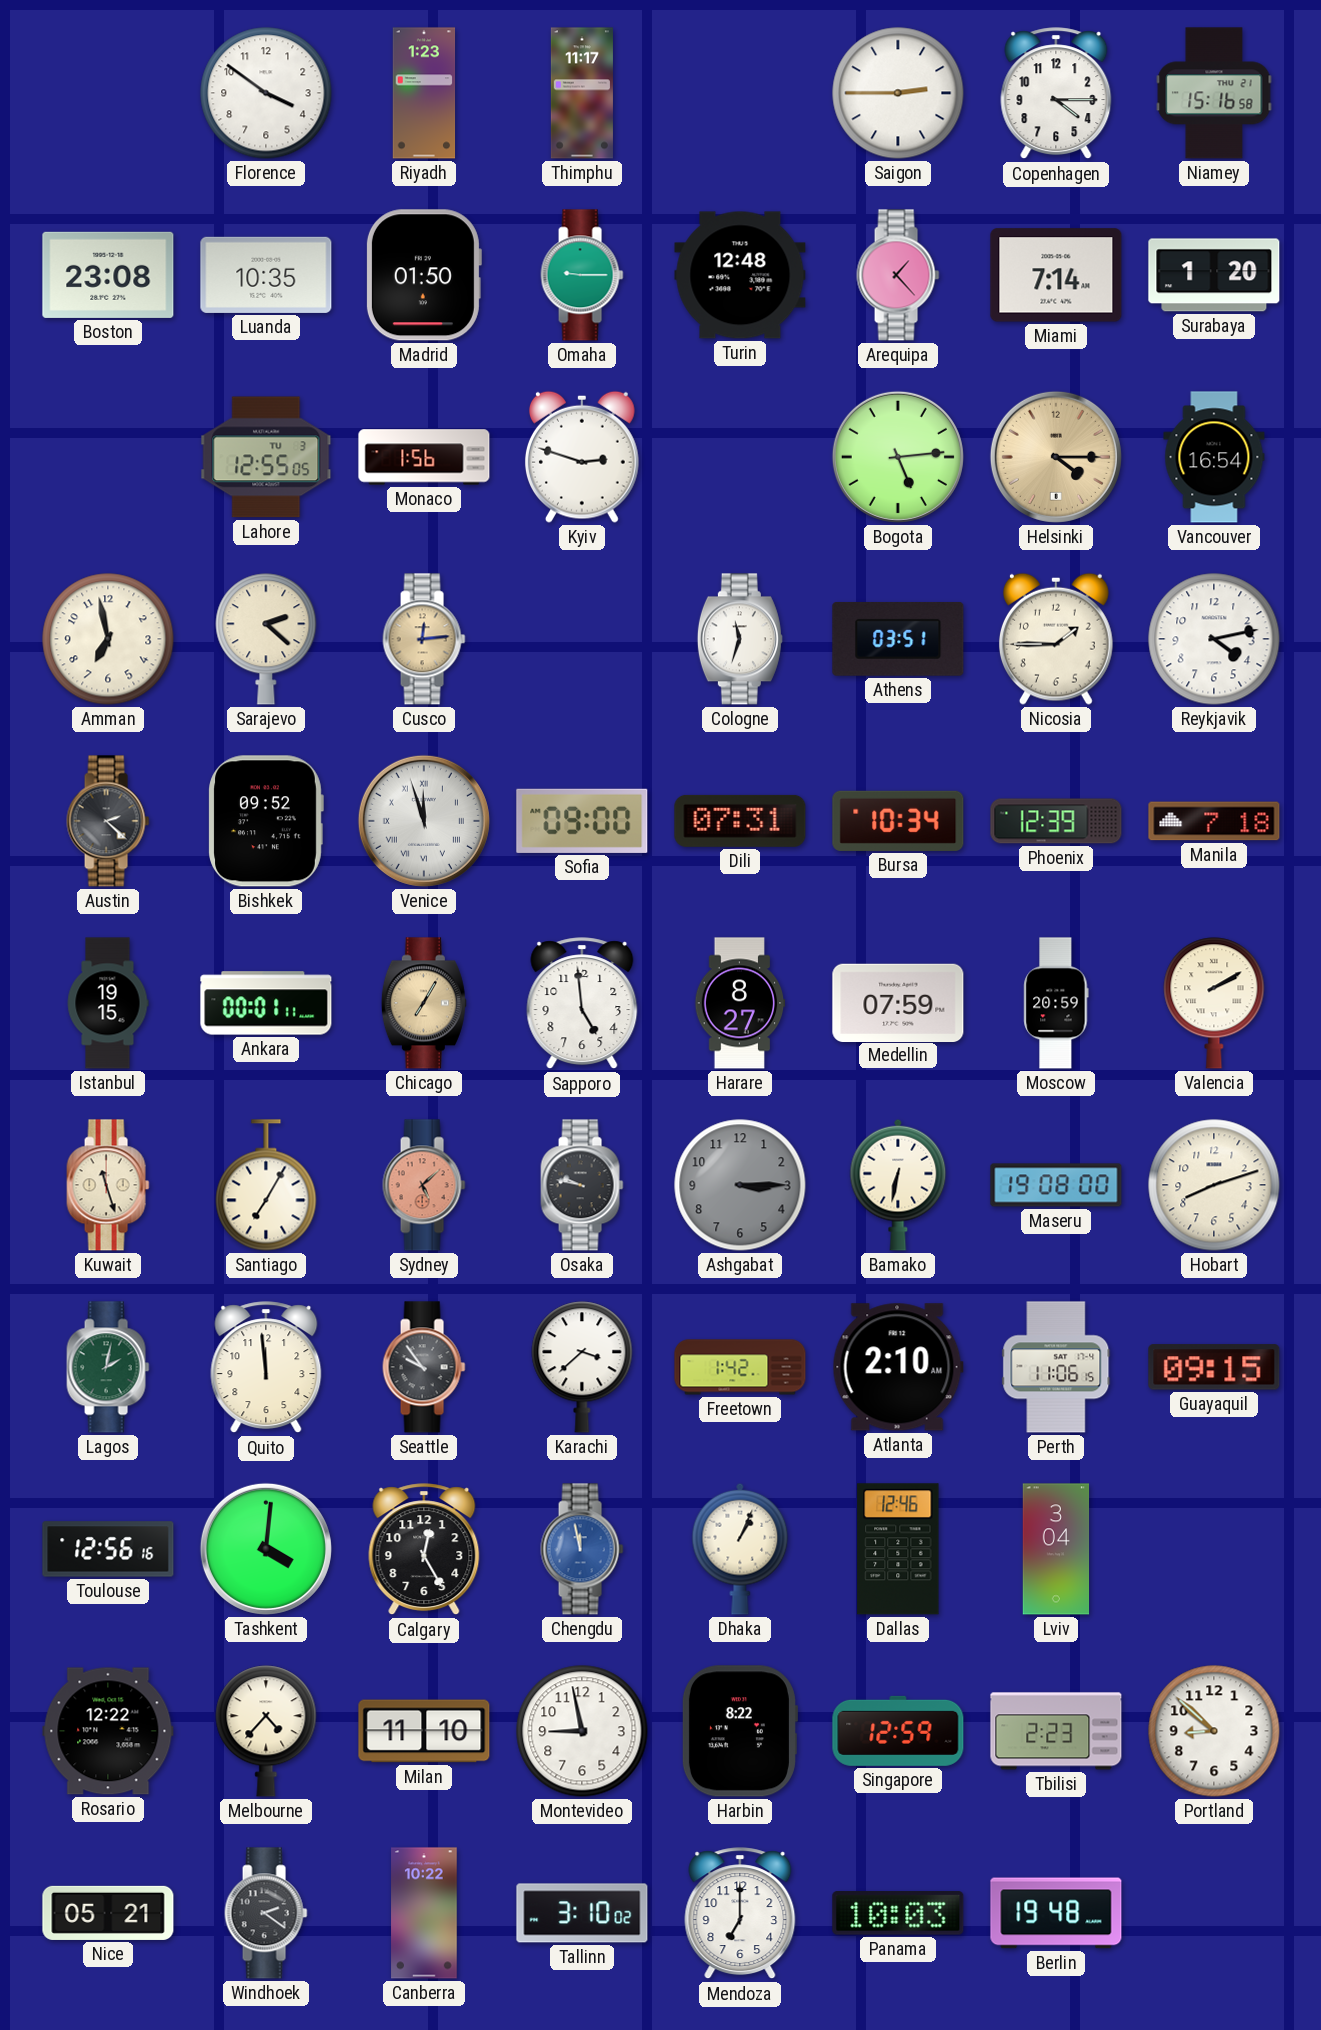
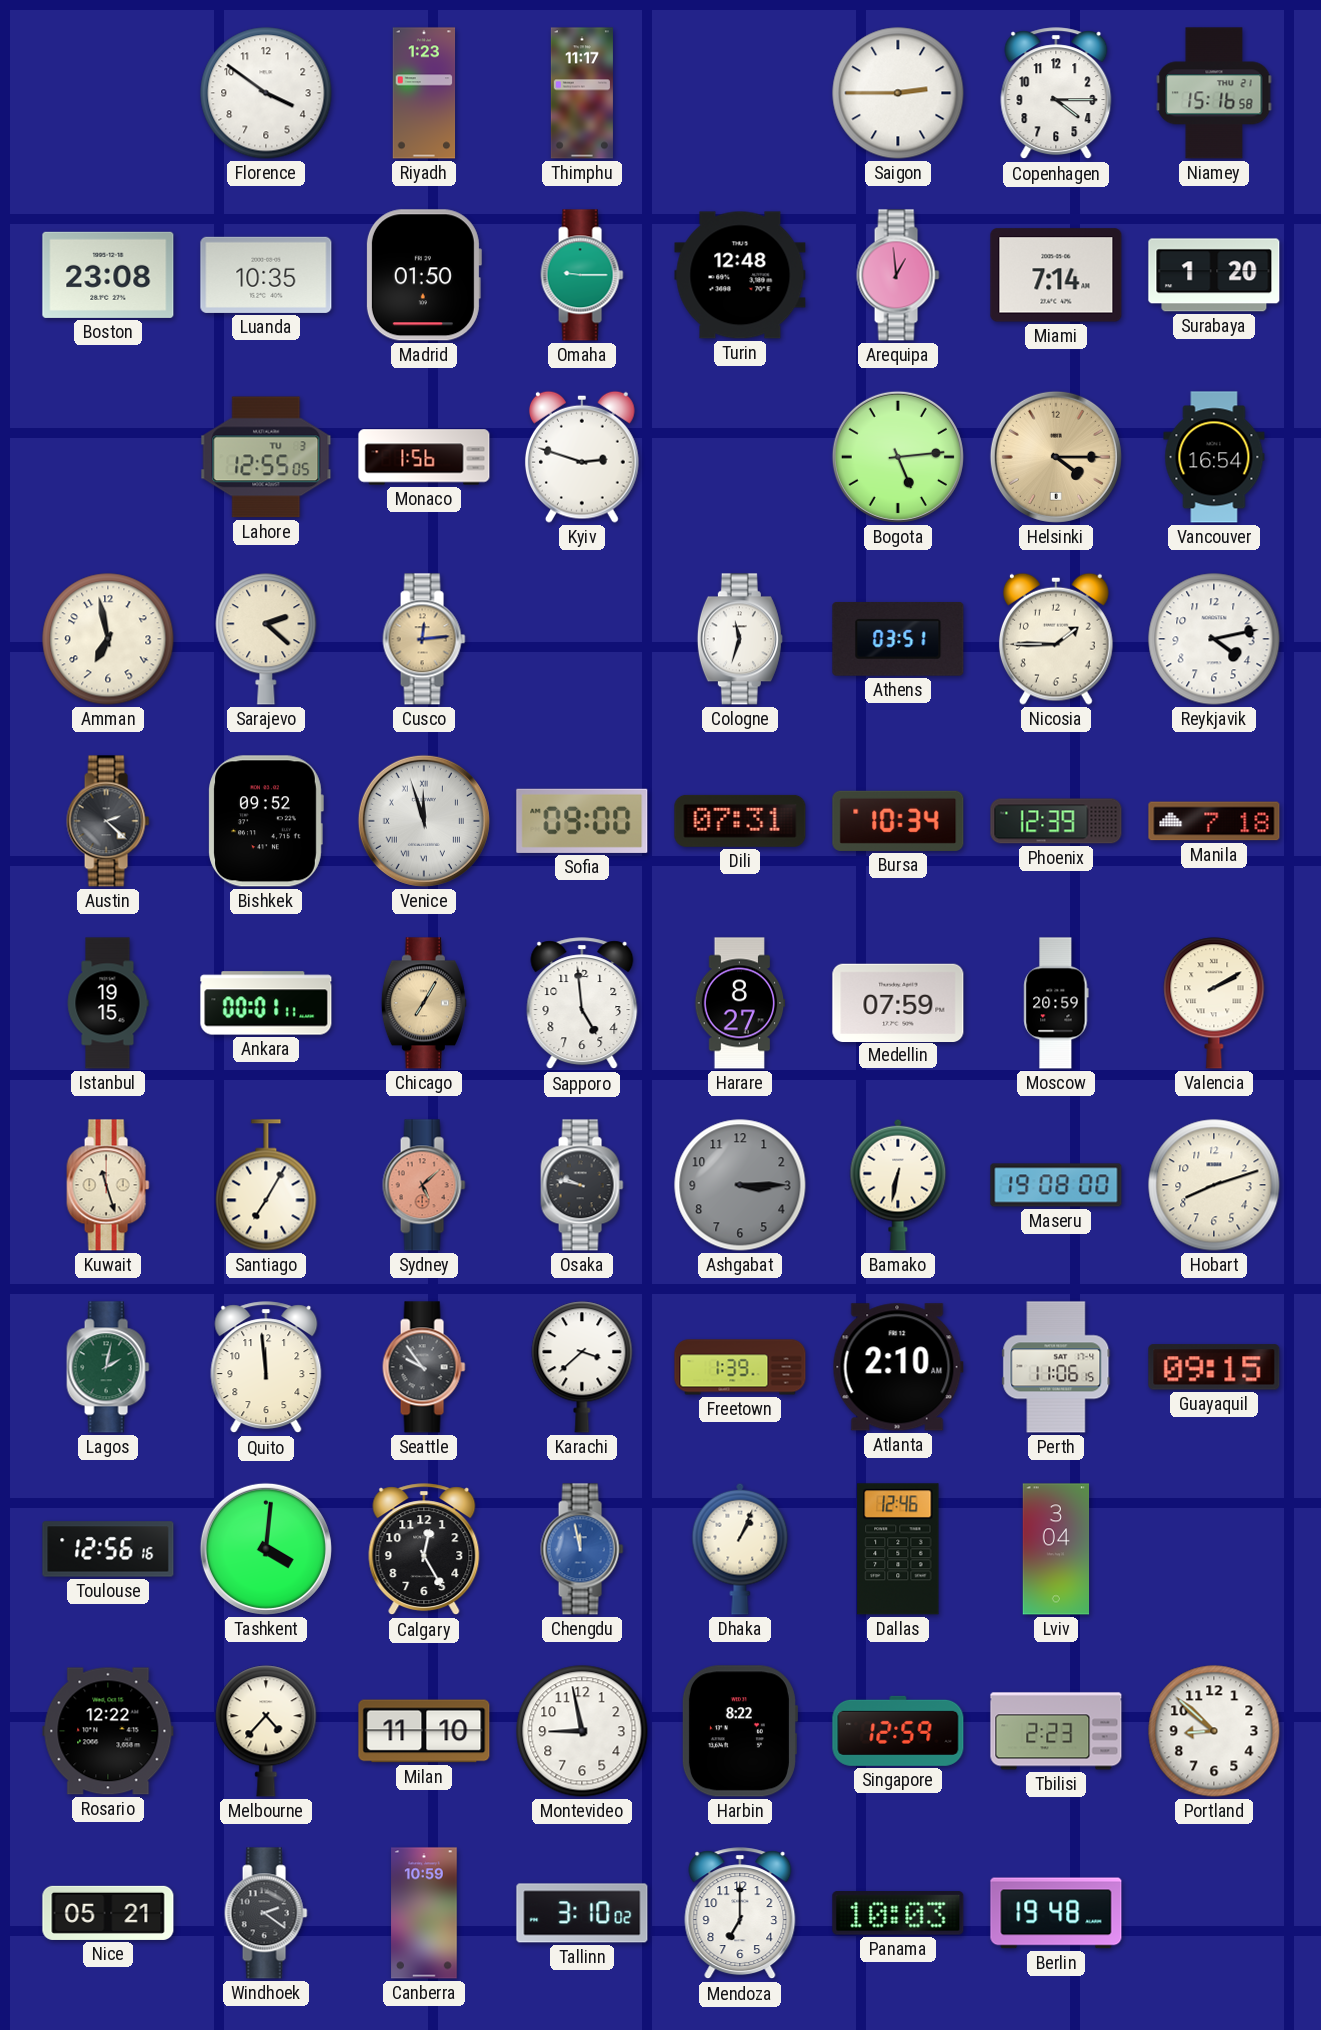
Arequipa: 1:23 -> 12:59
Freetown: 1:42 -> 1:39
Canberra: 10:22 -> 10:59
